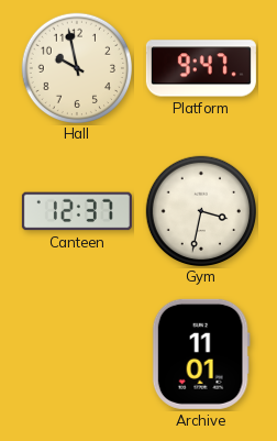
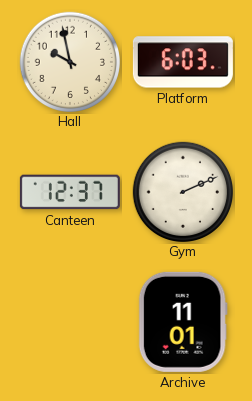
Platform: 9:47 -> 6:03
Gym: 3:32 -> 2:11
